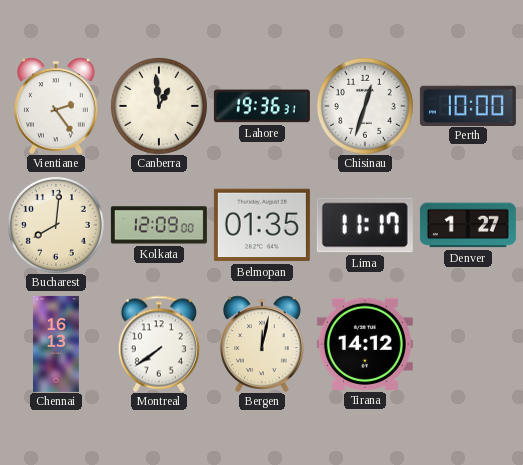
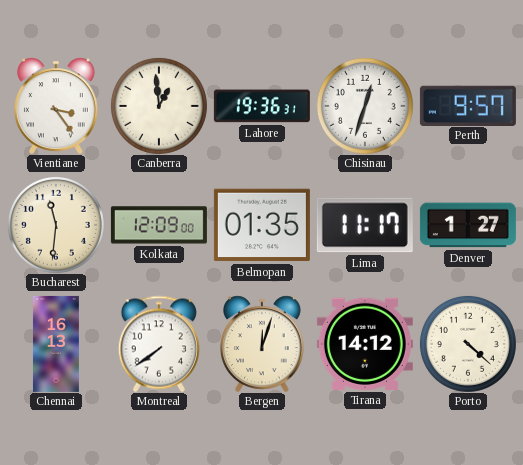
Vientiane: 2:24 -> 3:24
Perth: 10:00 -> 9:57
Bucharest: 8:01 -> 11:31
Bergen: 12:02 -> 12:03
Porto: none -> 4:22
